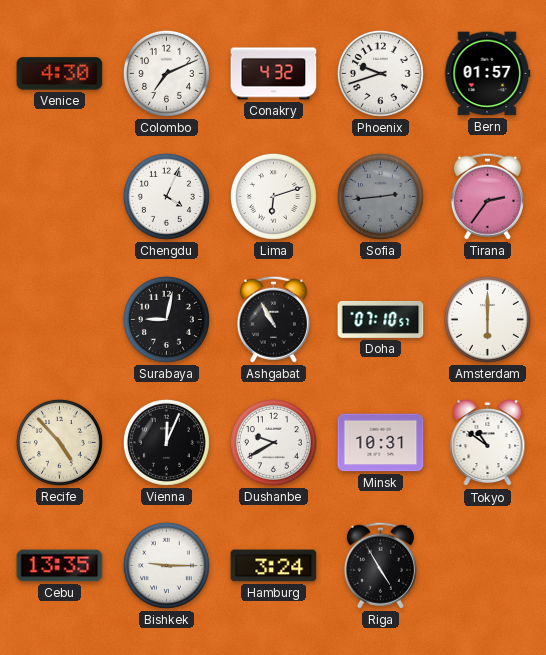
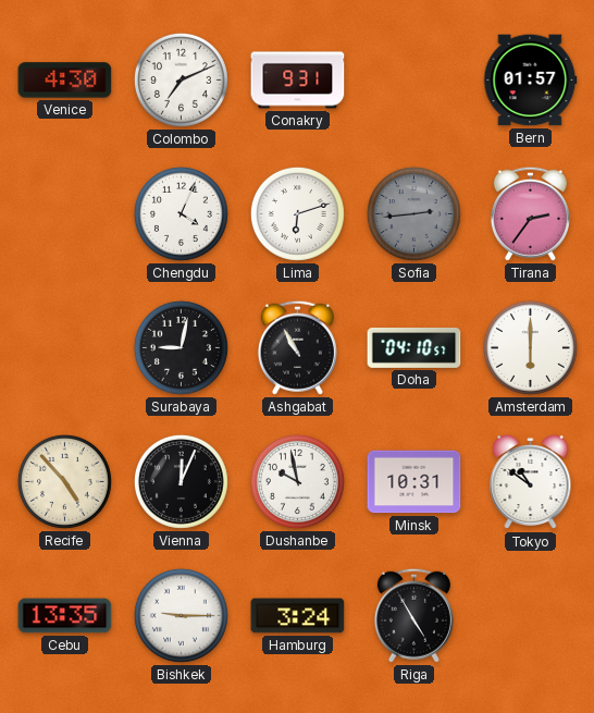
Conakry: 4:32 -> 9:31
Phoenix: 9:42 -> none
Doha: 07:10 -> 04:10
Dushanbe: 9:40 -> 9:58
